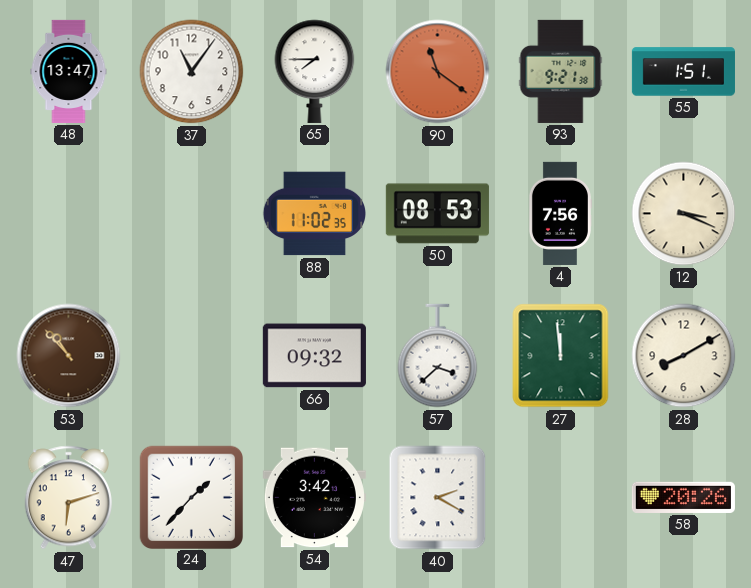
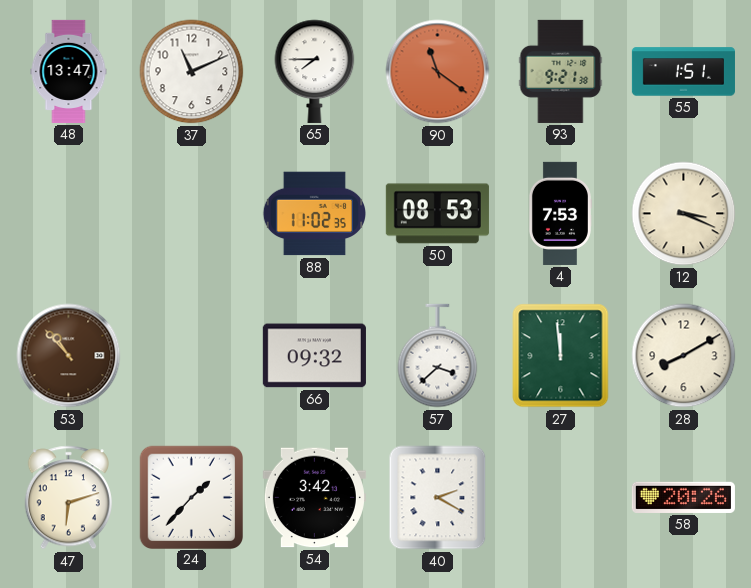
37: 11:06 -> 11:11
4: 7:56 -> 7:53
